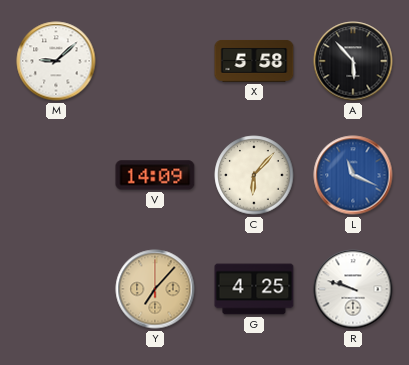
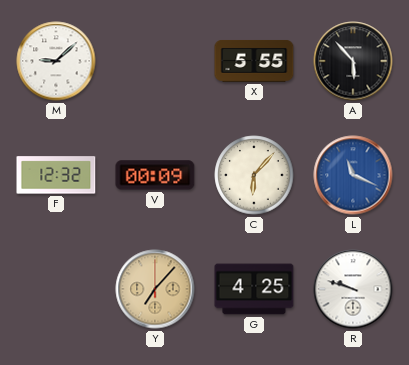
X: 5:58 -> 5:55
F: none -> 12:32
V: 14:09 -> 00:09
